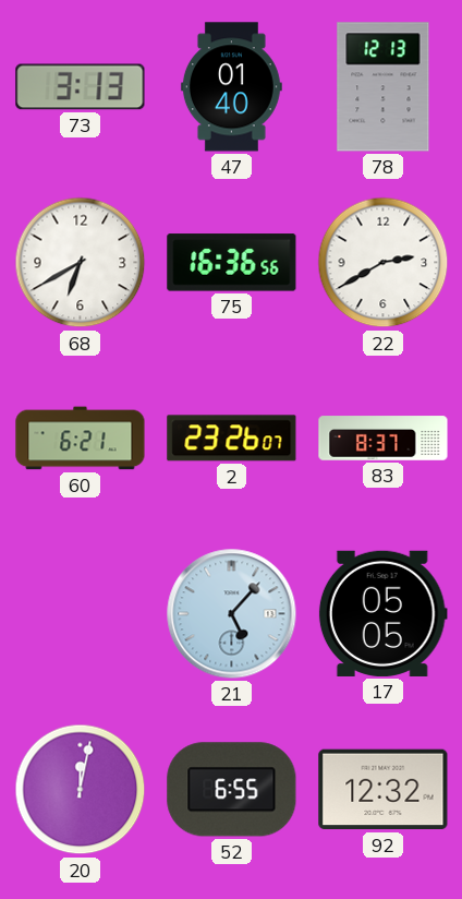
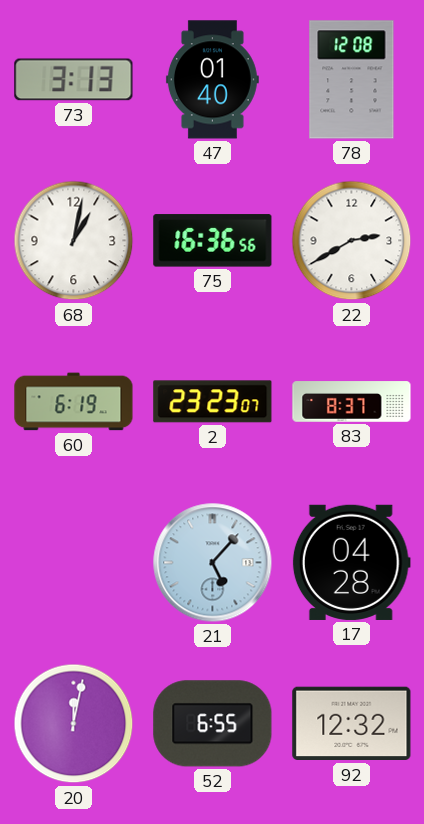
78: 12:13 -> 12:08
68: 6:40 -> 1:02
60: 6:21 -> 6:19
2: 23:26 -> 23:23
17: 05:05 -> 04:28
